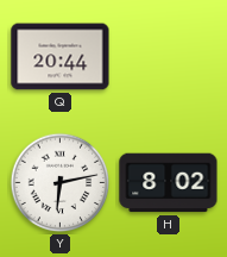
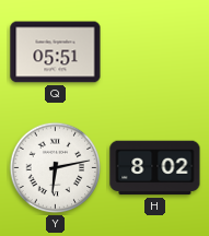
Q: 20:44 -> 05:51
